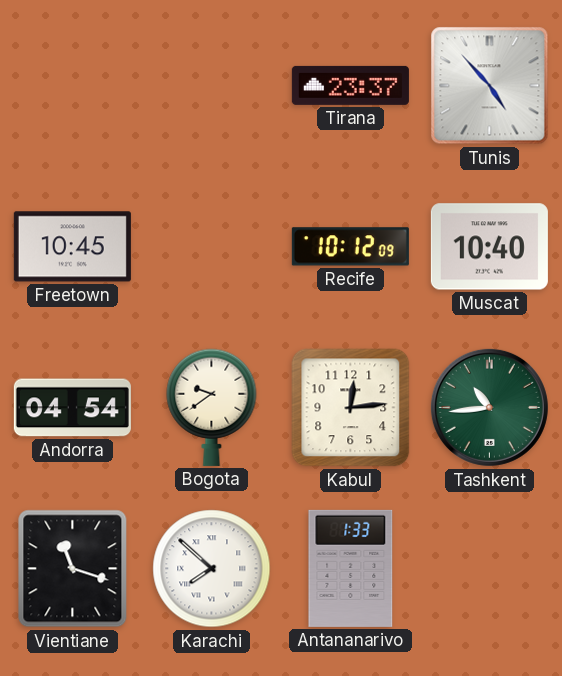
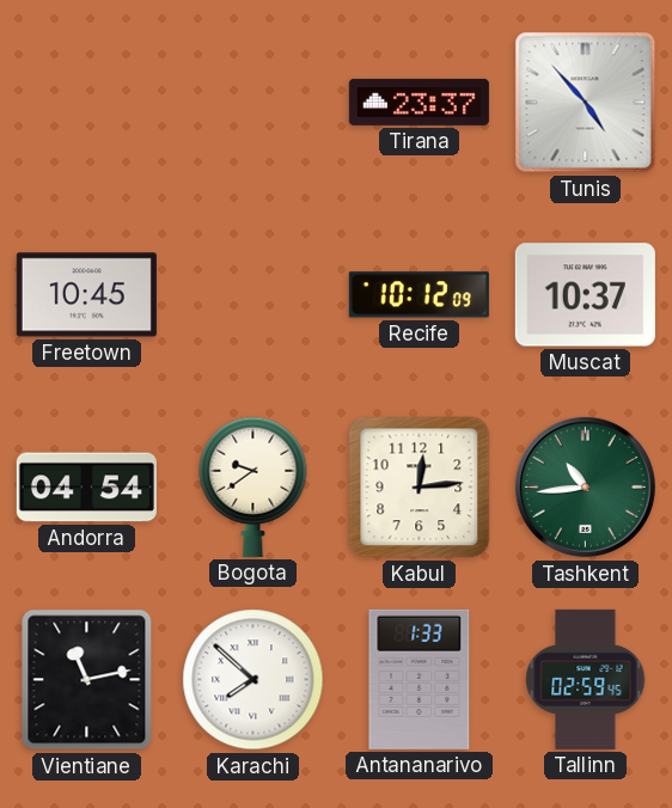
Muscat: 10:40 -> 10:37
Vientiane: 11:18 -> 11:13
Tallinn: none -> 02:59
